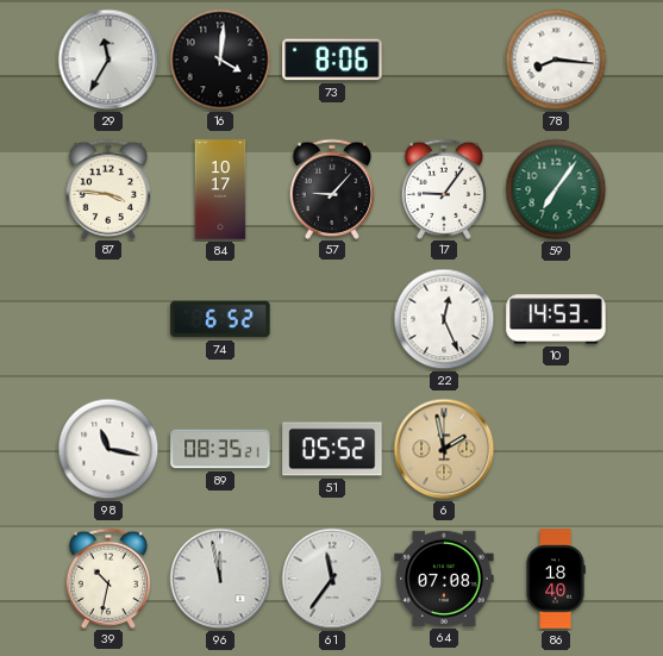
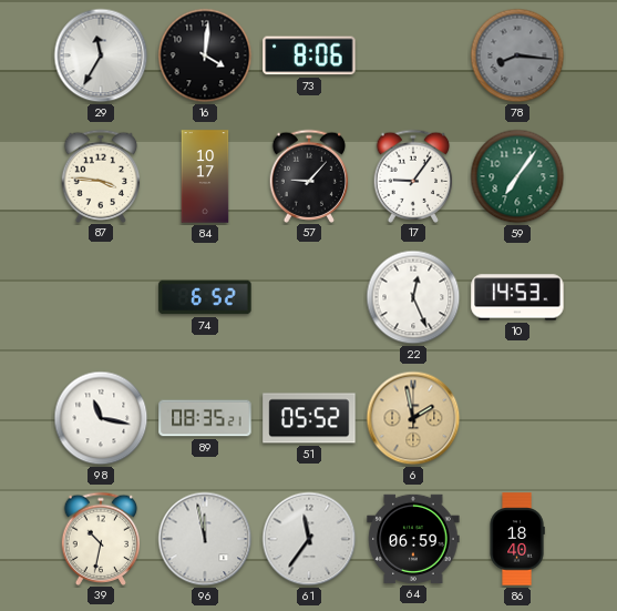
78 dial: white -> grey
64: 07:08 -> 06:59
